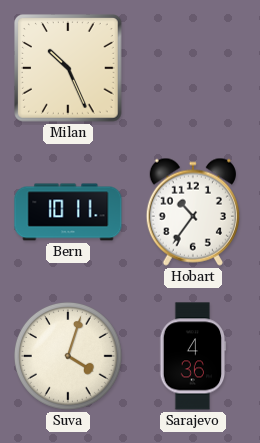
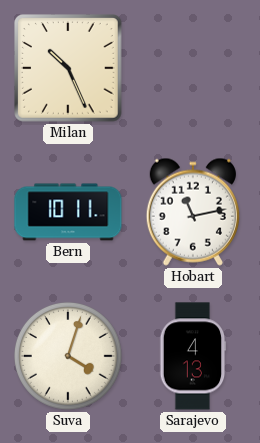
Hobart: 10:36 -> 11:13
Sarajevo: 4:36 -> 4:13
